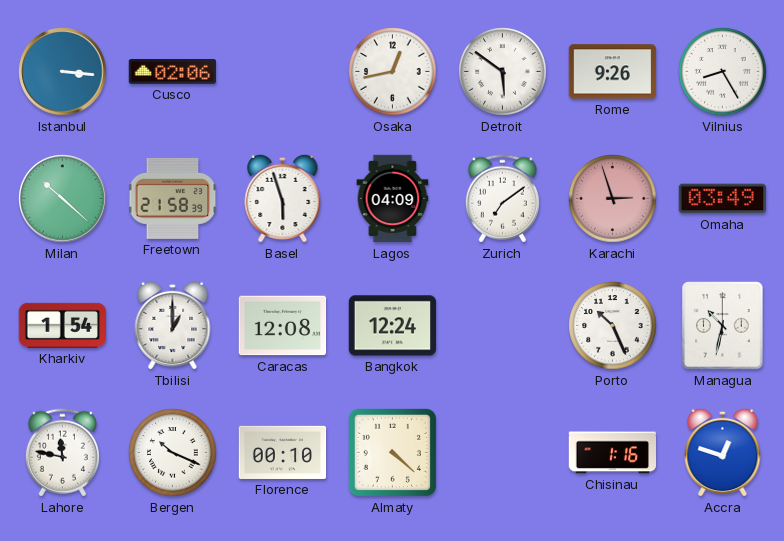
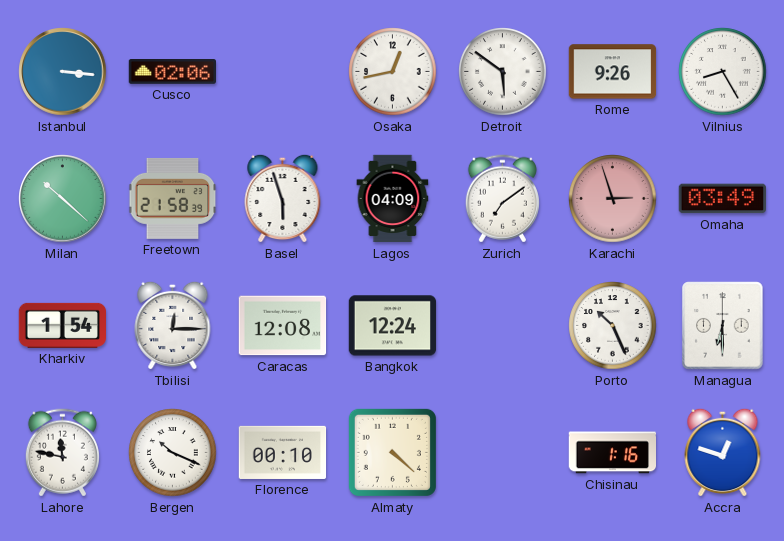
Tbilisi: 1:00 -> 12:15
Managua: 10:32 -> 6:30
